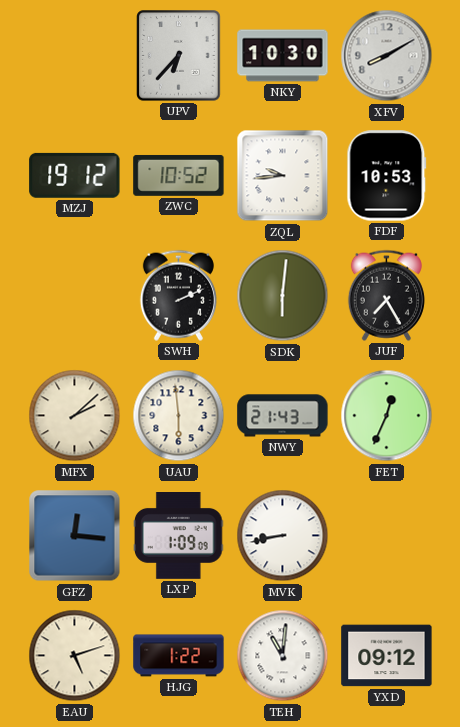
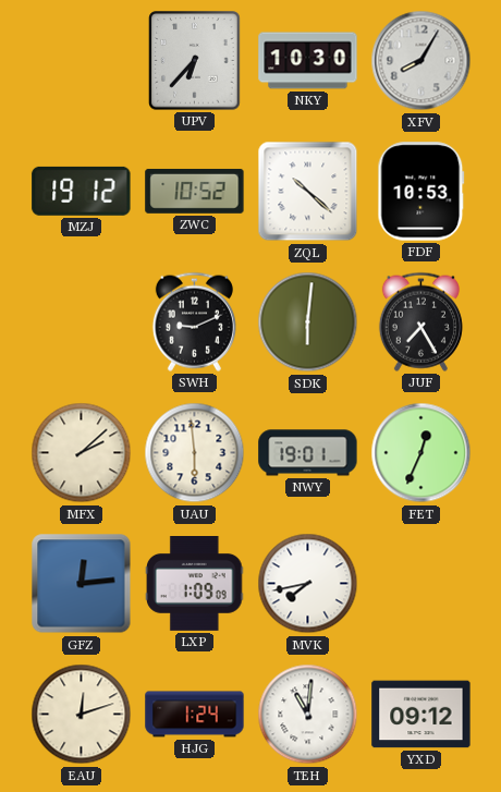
XFV: 8:10 -> 8:05
ZQL: 9:44 -> 10:22
SWH: 2:11 -> 9:11
NWY: 21:43 -> 19:01
GFZ: 12:16 -> 12:14
MVK: 8:43 -> 7:43
EAU: 5:12 -> 12:12
HJG: 1:22 -> 1:24
